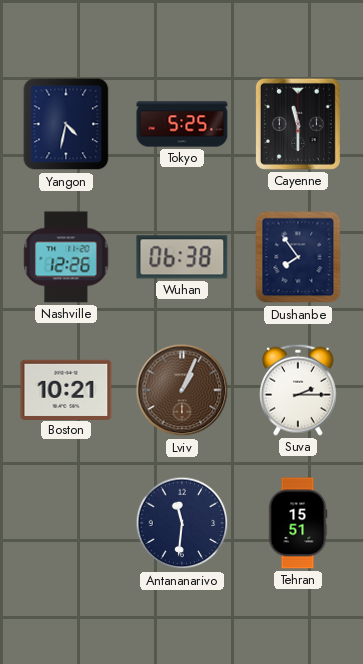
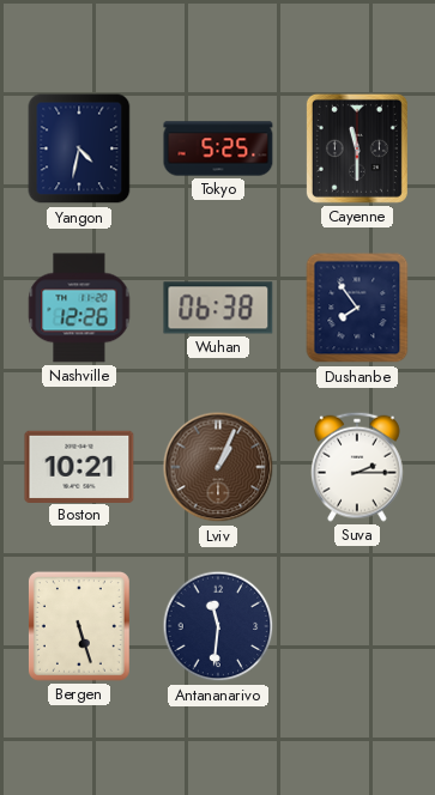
Bergen: none -> 5:27
Tehran: 15:51 -> none
